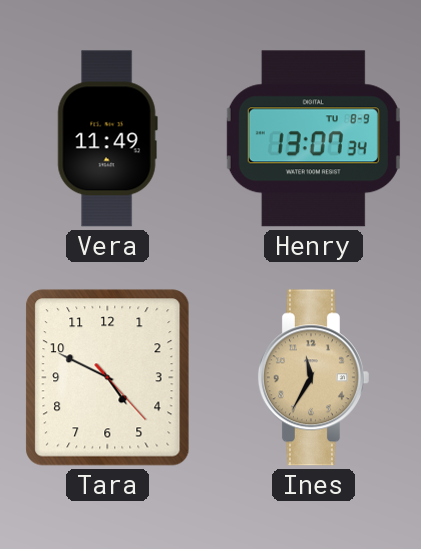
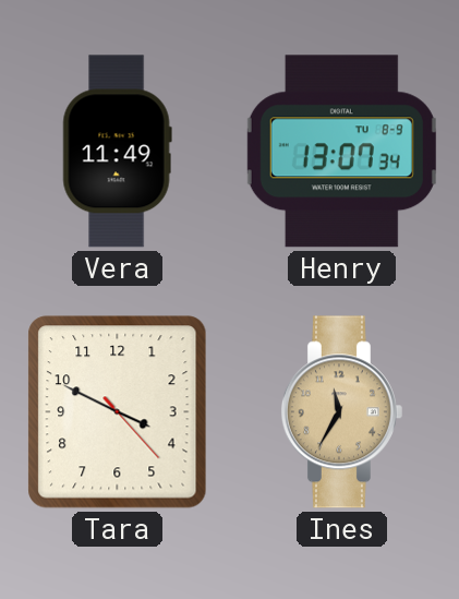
Tara: 4:49 -> 3:49
